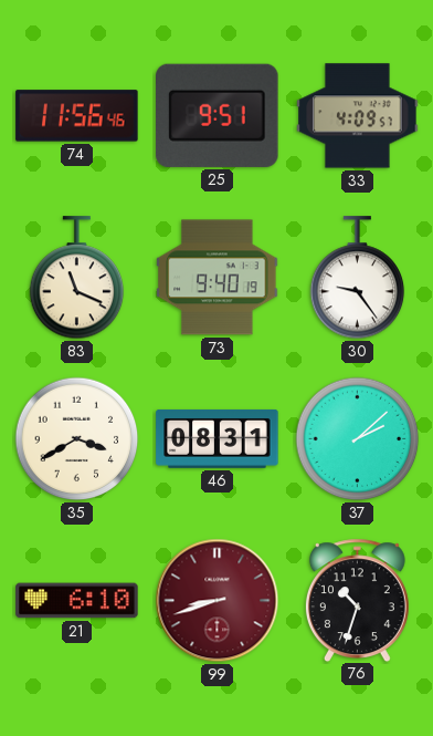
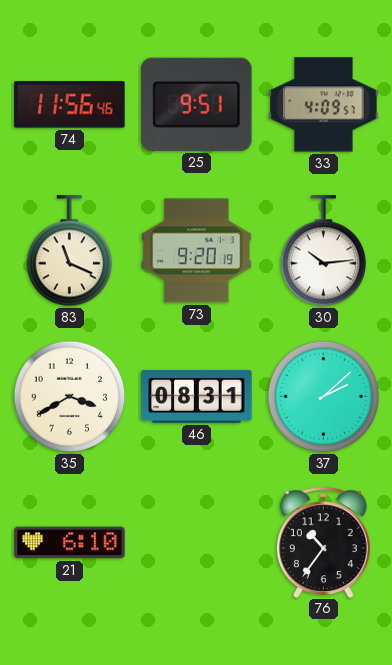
73: 9:40 -> 9:20
30: 9:24 -> 10:14
99: 8:42 -> none
76: 10:33 -> 10:36
